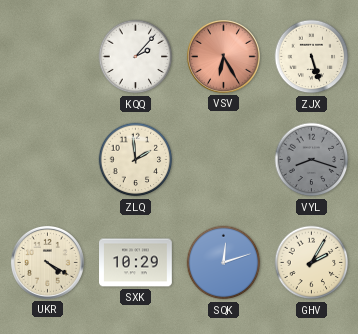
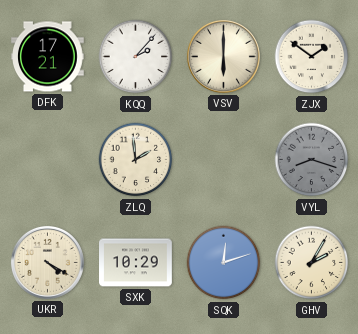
DFK: none -> 17:21
VSV: 6:25 -> 6:00
VSV dial: salmon -> cream
ZJX: 5:27 -> 1:51
